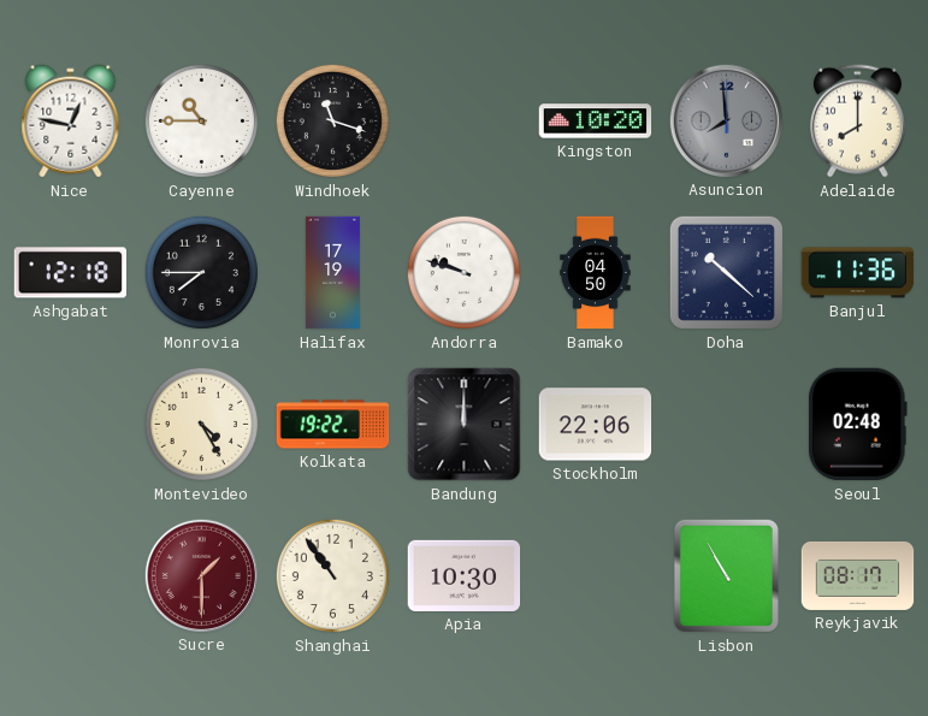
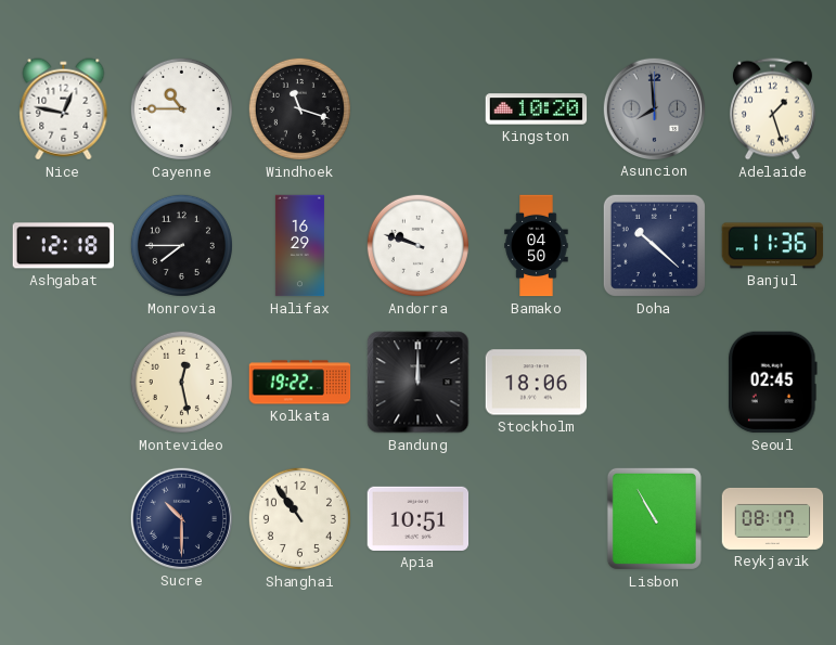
Adelaide: 8:00 -> 1:27
Halifax: 17:19 -> 16:29
Montevideo: 4:25 -> 12:28
Stockholm: 22:06 -> 18:06
Seoul: 02:48 -> 02:45
Sucre: 1:30 -> 10:30
Sucre dial: burgundy -> navy
Apia: 10:30 -> 10:51
